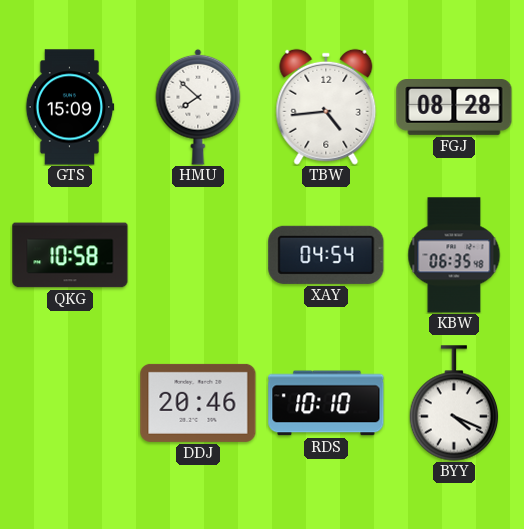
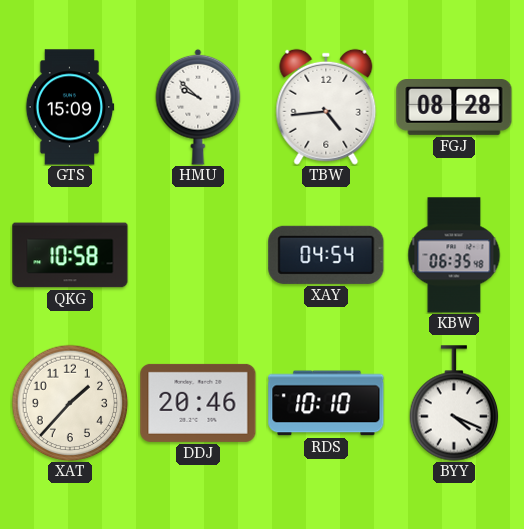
HMU: 7:52 -> 9:52
XAT: none -> 1:37
